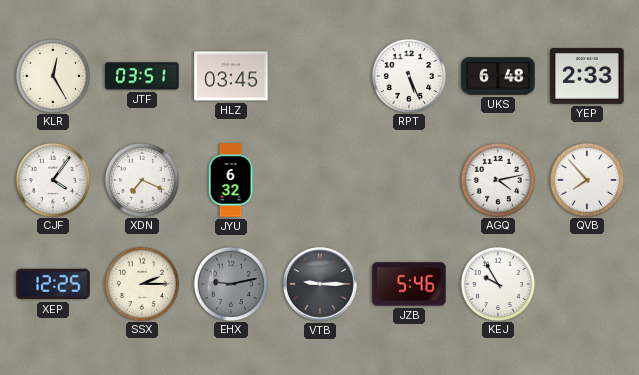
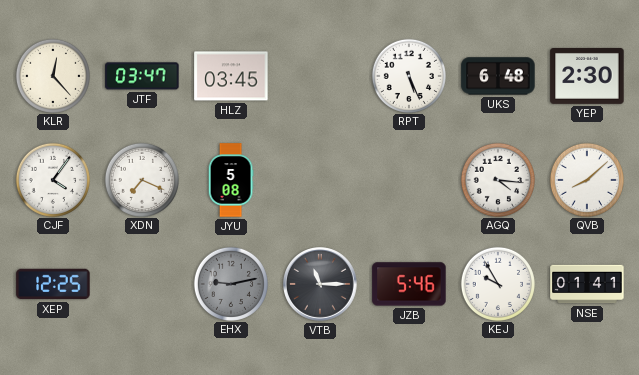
KLR: 12:25 -> 12:23
JTF: 03:51 -> 03:47
YEP: 2:33 -> 2:30
JYU: 6:32 -> 5:08
AGQ: 4:13 -> 4:16
QVB: 7:53 -> 8:08
SSX: 2:15 -> none
VTB: 9:15 -> 11:15
NSE: none -> 01:41
